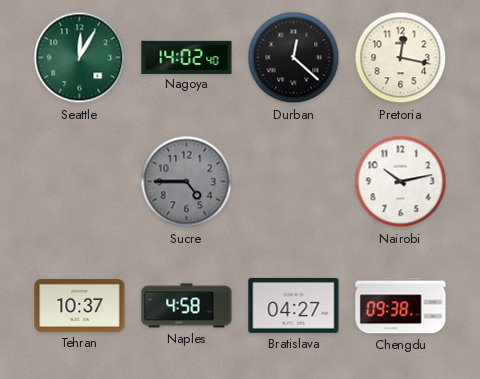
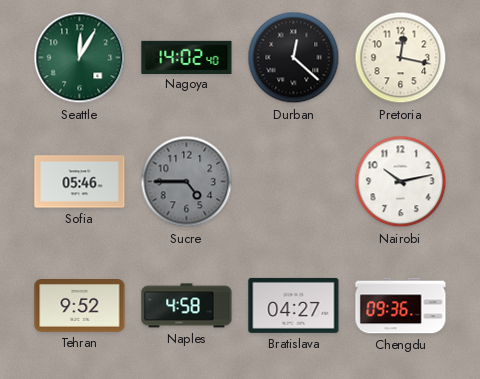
Sofia: none -> 05:46
Tehran: 10:37 -> 9:52
Chengdu: 09:38 -> 09:36
